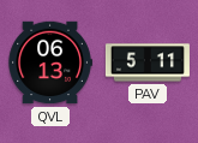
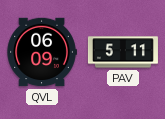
QVL: 06:13 -> 06:09
